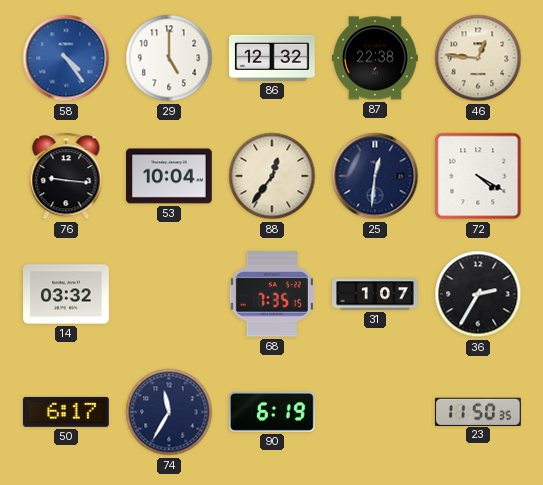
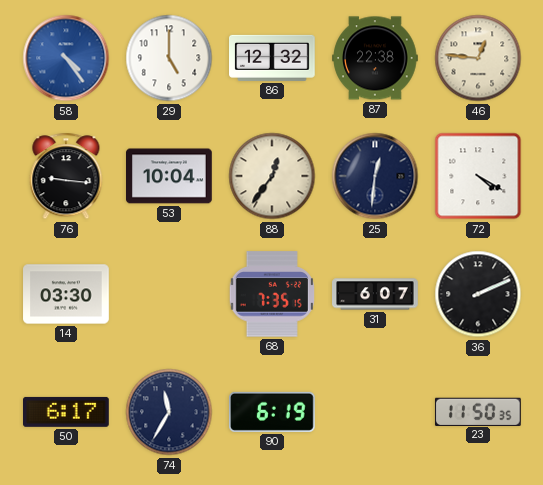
14: 03:32 -> 03:30
31: 1:07 -> 6:07
36: 2:35 -> 2:11
